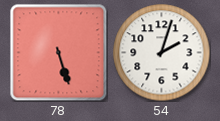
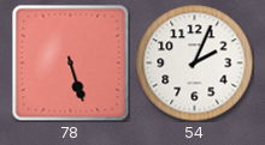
54: 2:03 -> 2:04
